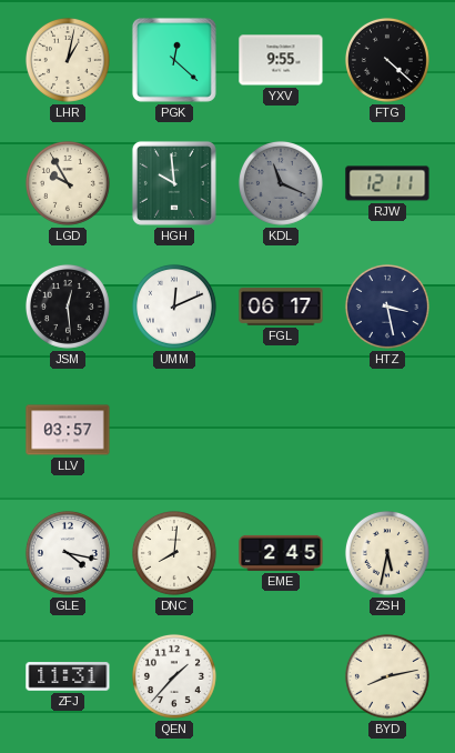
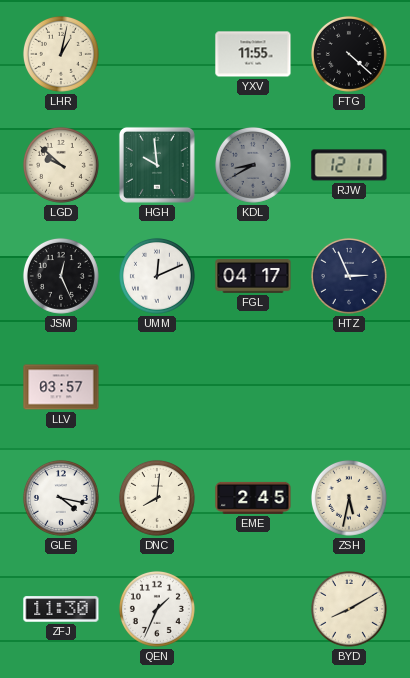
PGK: 12:22 -> none
YXV: 9:55 -> 11:55
LGD: 9:55 -> 9:52
KDL: 11:19 -> 8:40
JSM: 12:29 -> 12:26
FGL: 06:17 -> 04:17
HTZ: 3:28 -> 2:56
ZFJ: 11:31 -> 11:30
QEN: 1:37 -> 1:34
BYD: 8:13 -> 8:10
